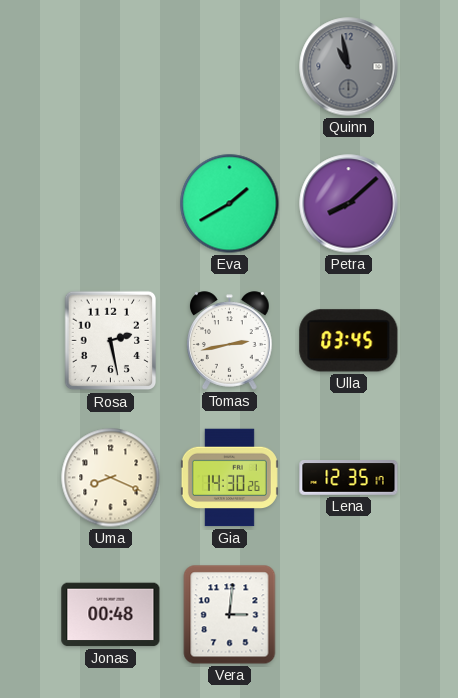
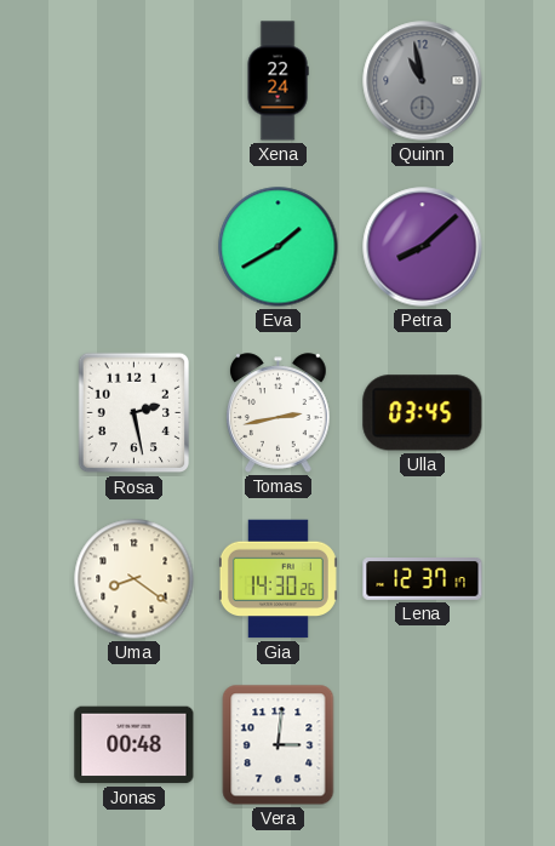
Xena: none -> 22:24
Uma: 8:19 -> 8:21
Lena: 12:35 -> 12:37
